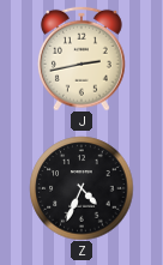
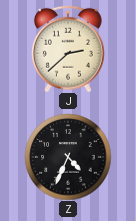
J: 2:43 -> 2:38
